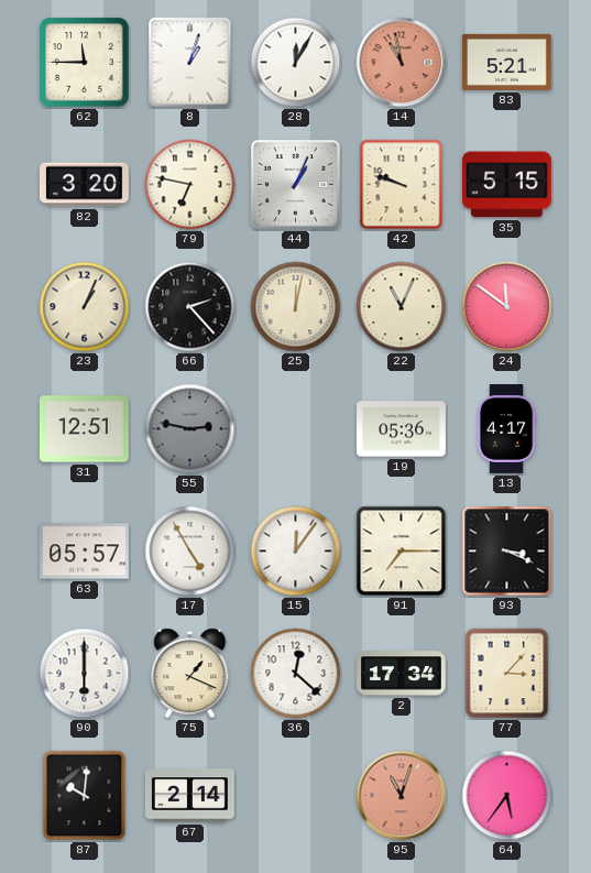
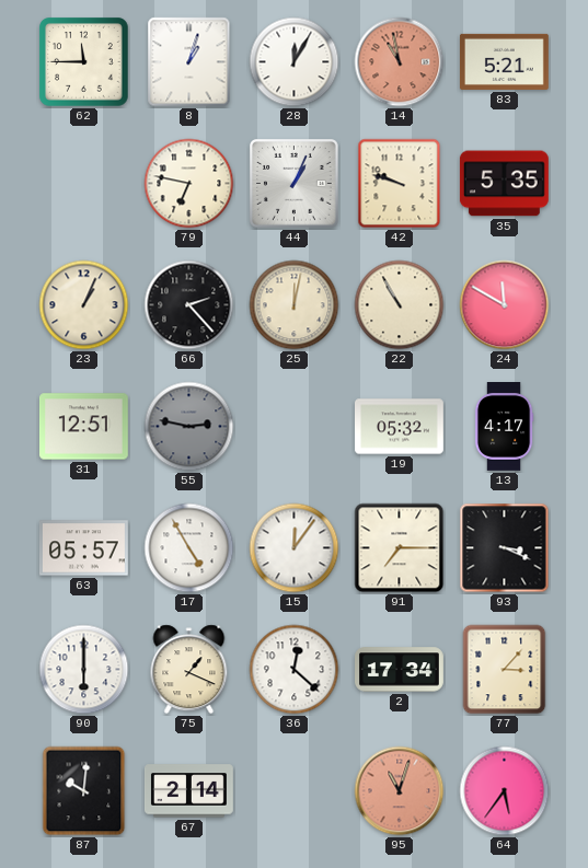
82: 3:20 -> none
35: 5:15 -> 5:35
22: 11:04 -> 10:55
24: 11:51 -> 11:50
19: 05:36 -> 05:32
